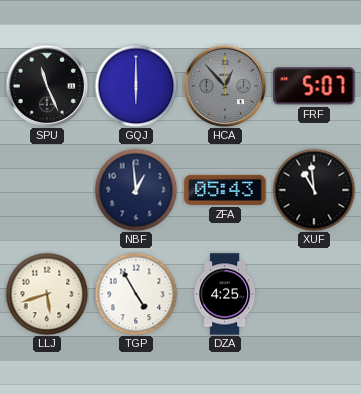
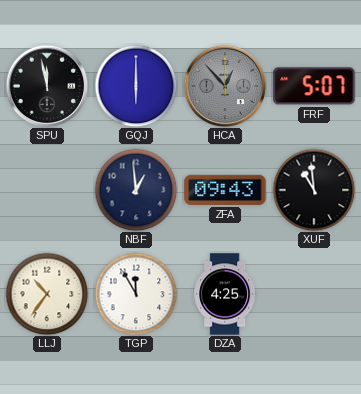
SPU: 11:26 -> 11:58
ZFA: 05:43 -> 09:43
LLJ: 5:42 -> 10:36
TGP: 4:55 -> 11:55
